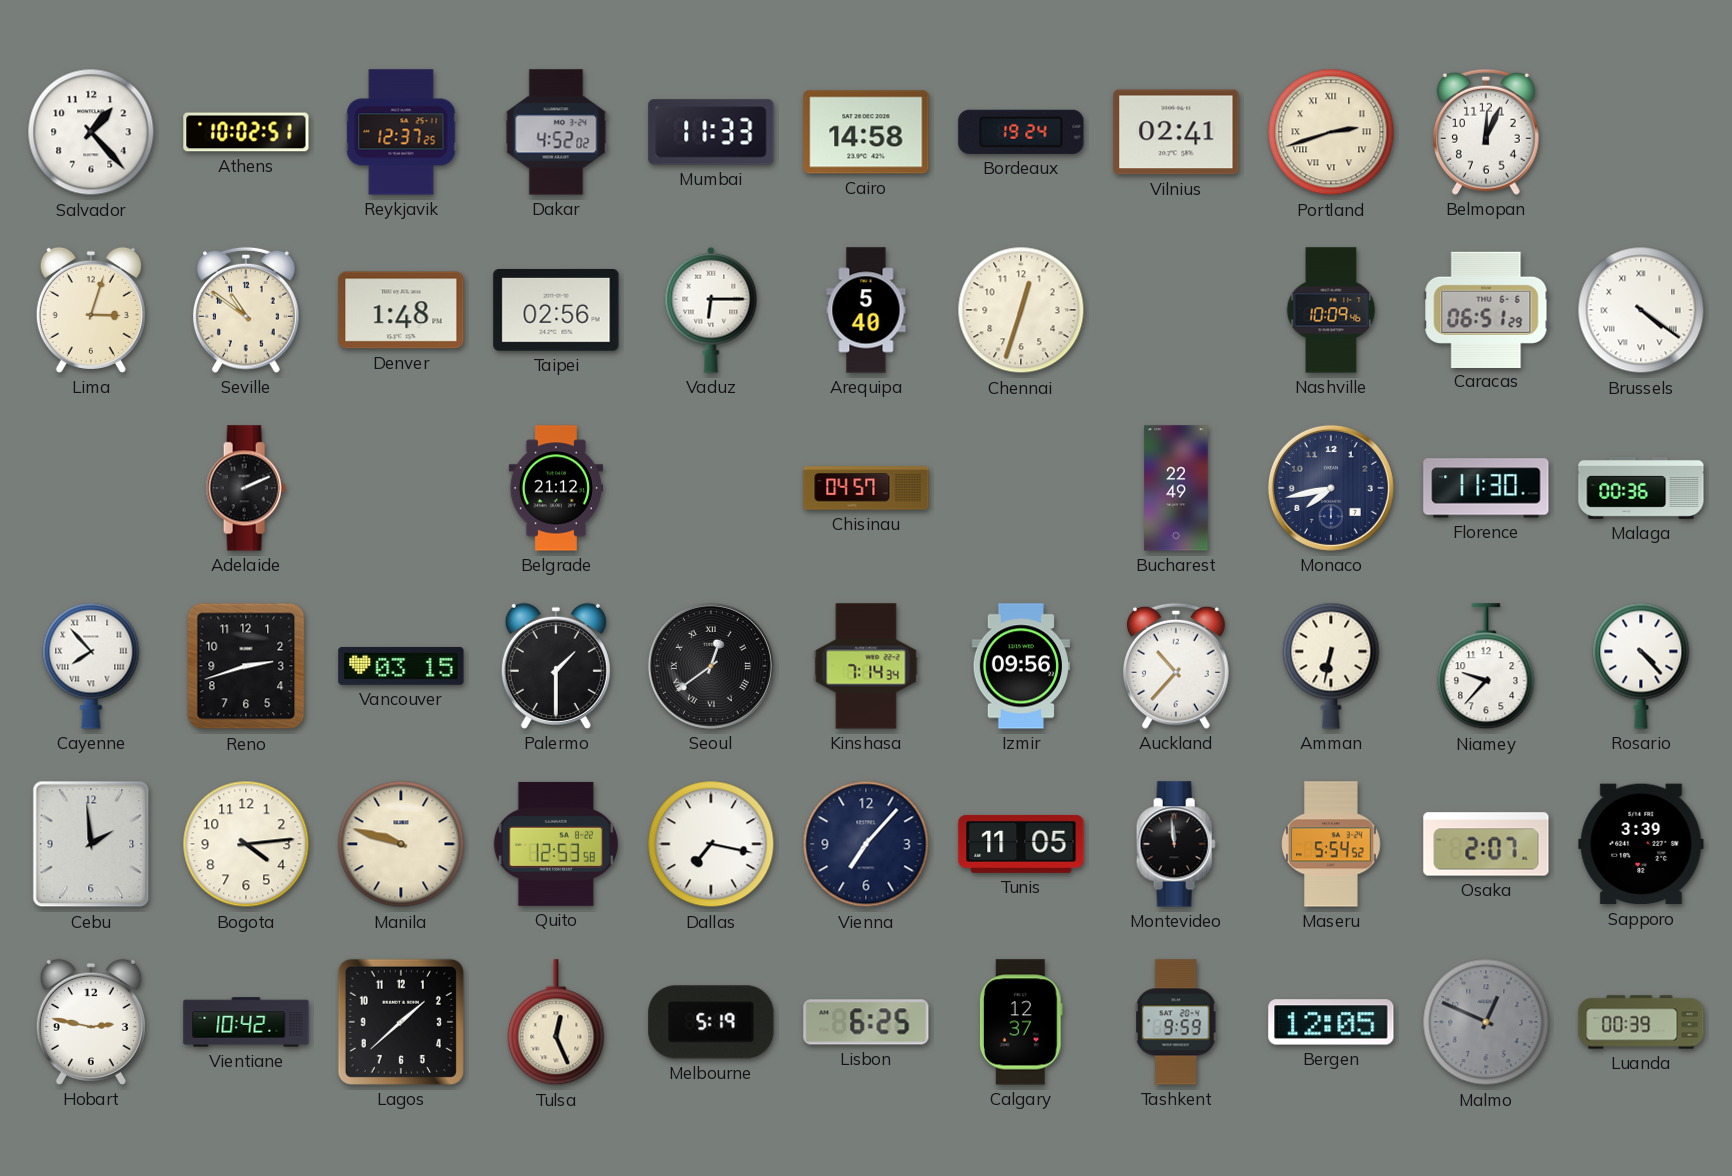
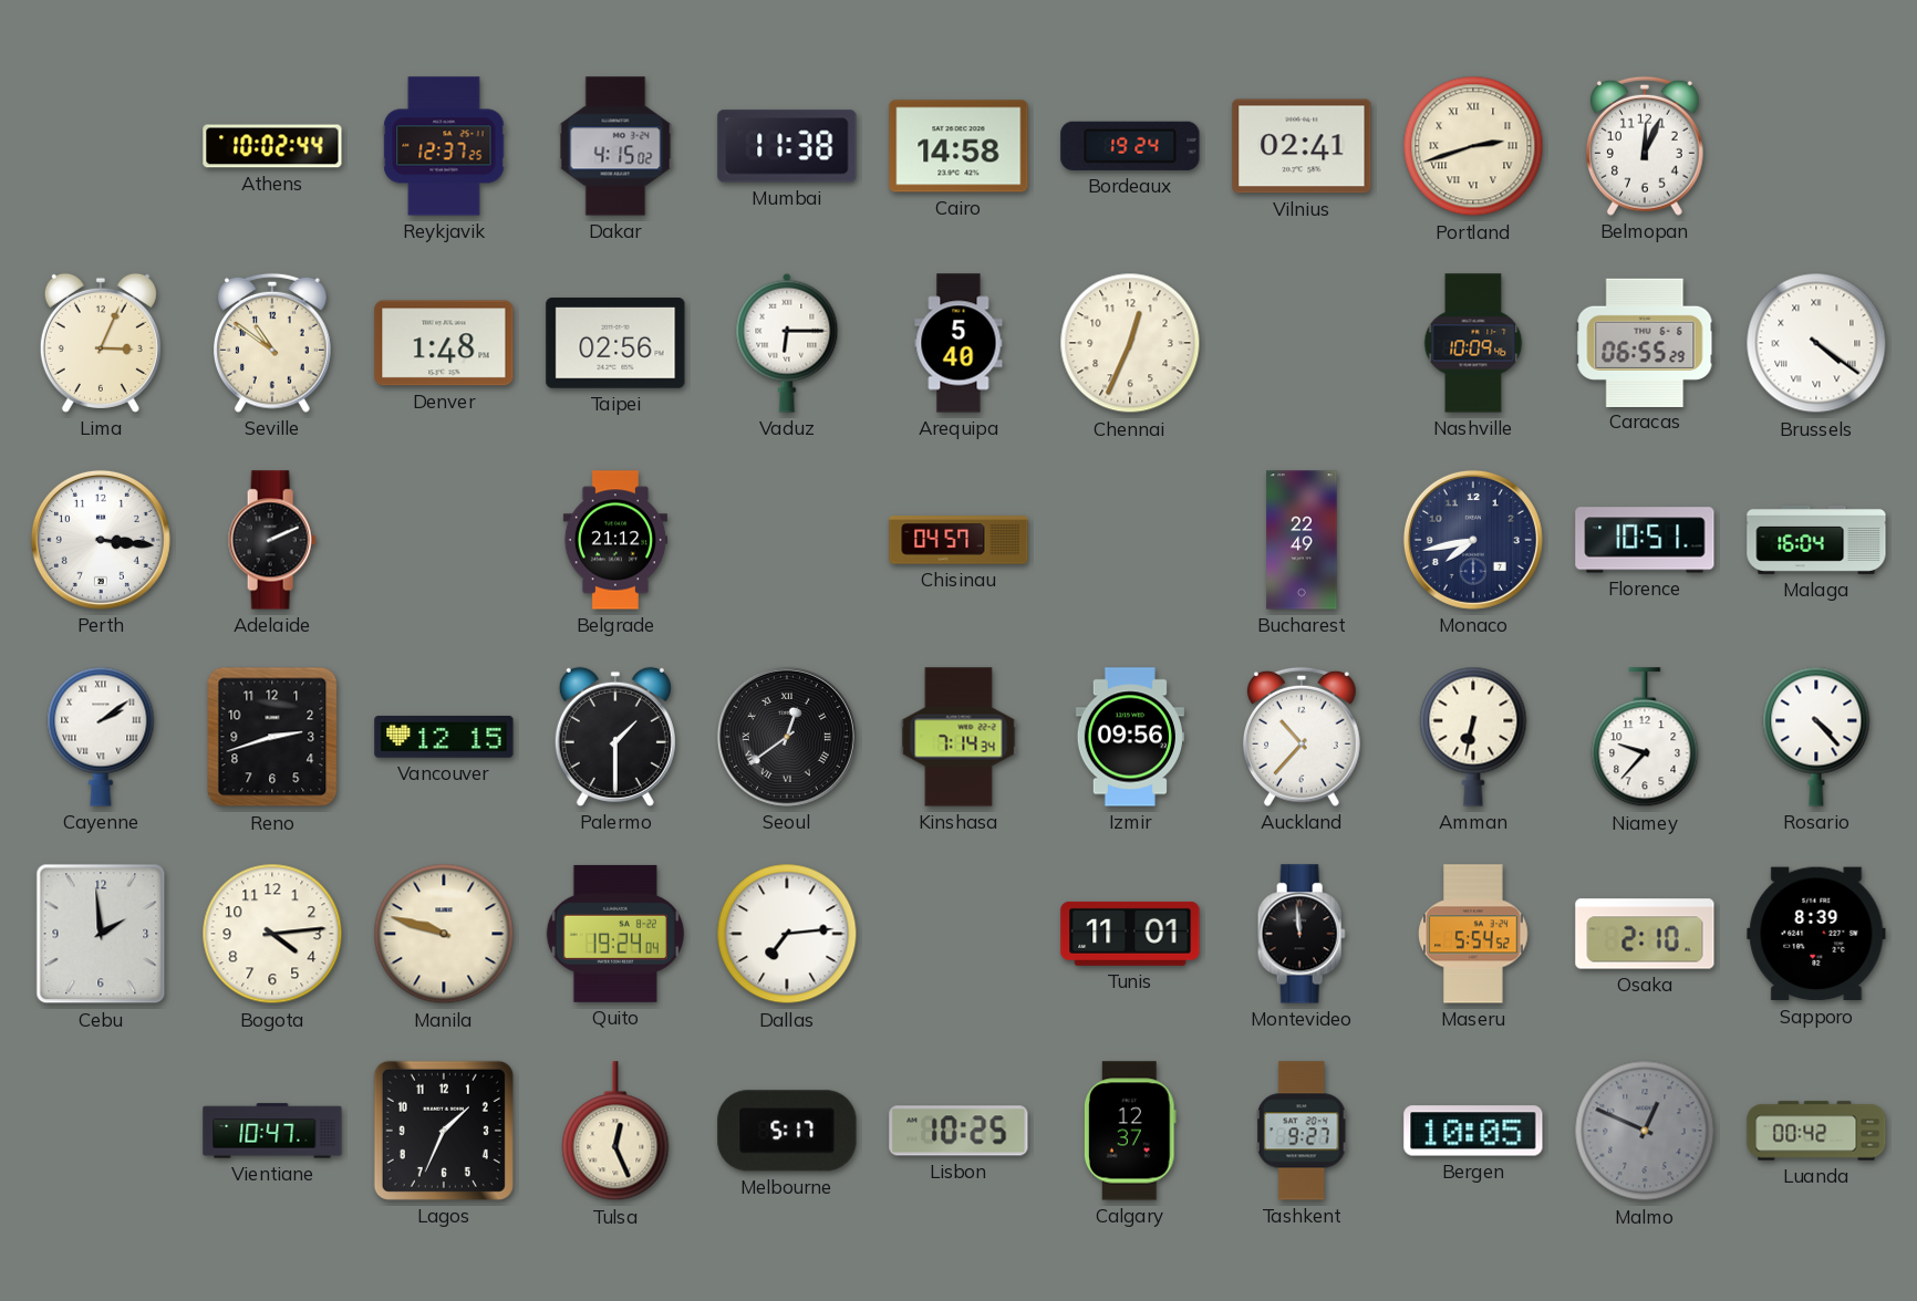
Salvador: 1:23 -> none
Athens: 10:02:51 -> 10:02:44
Dakar: 4:52 -> 4:15
Mumbai: 11:33 -> 11:38
Lima: 3:03 -> 3:04
Chennai: 12:33 -> 12:34
Caracas: 06:51 -> 06:55
Perth: none -> 3:16
Florence: 11:30 -> 10:51
Malaga: 00:36 -> 16:04
Cayenne: 7:53 -> 2:09
Vancouver: 03:15 -> 12:15
Quito: 12:53 -> 19:24
Dallas: 7:17 -> 7:14
Vienna: 7:07 -> none
Tunis: 11:05 -> 11:01
Osaka: 2:07 -> 2:10
Sapporo: 3:39 -> 8:39
Hobart: 2:47 -> none
Vientiane: 10:42 -> 10:47
Lagos: 1:38 -> 1:34
Melbourne: 5:19 -> 5:17
Lisbon: 6:25 -> 10:25
Tashkent: 9:59 -> 9:27
Bergen: 12:05 -> 10:05
Luanda: 00:39 -> 00:42
